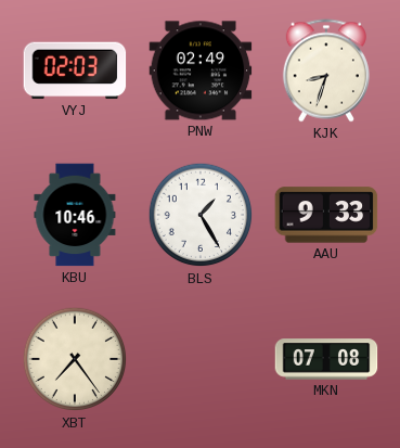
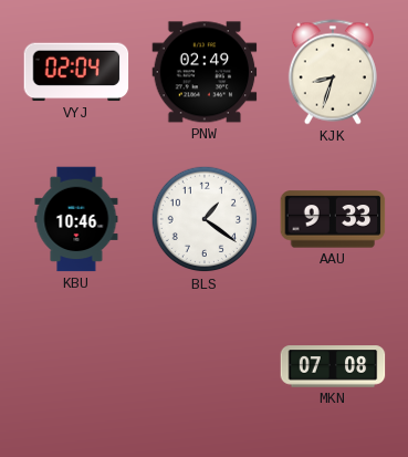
VYJ: 02:03 -> 02:04
BLS: 1:25 -> 1:21
XBT: 7:24 -> none
